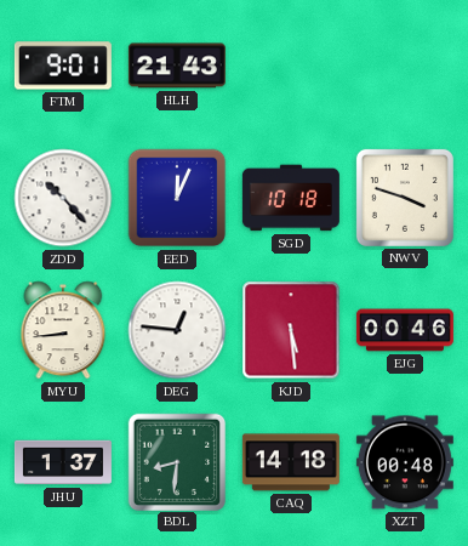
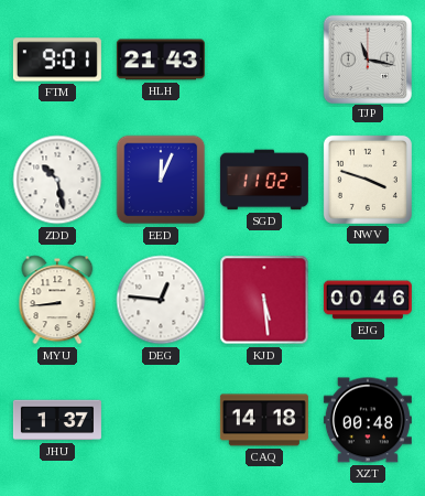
TJP: none -> 11:17
ZDD: 10:23 -> 10:28
SGD: 10:18 -> 11:02
BDL: 8:31 -> none
